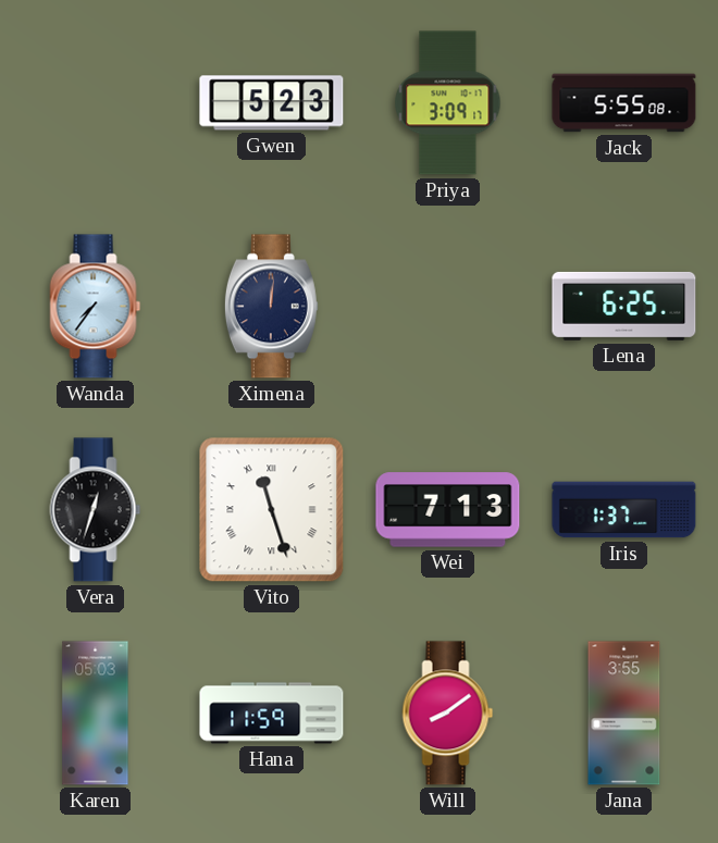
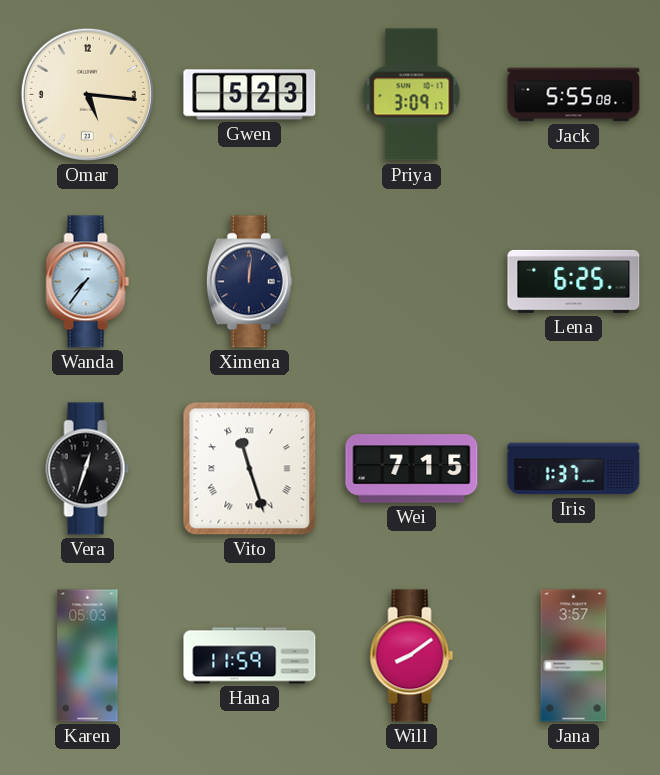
Omar: none -> 5:16
Wei: 7:13 -> 7:15
Jana: 3:55 -> 3:57
